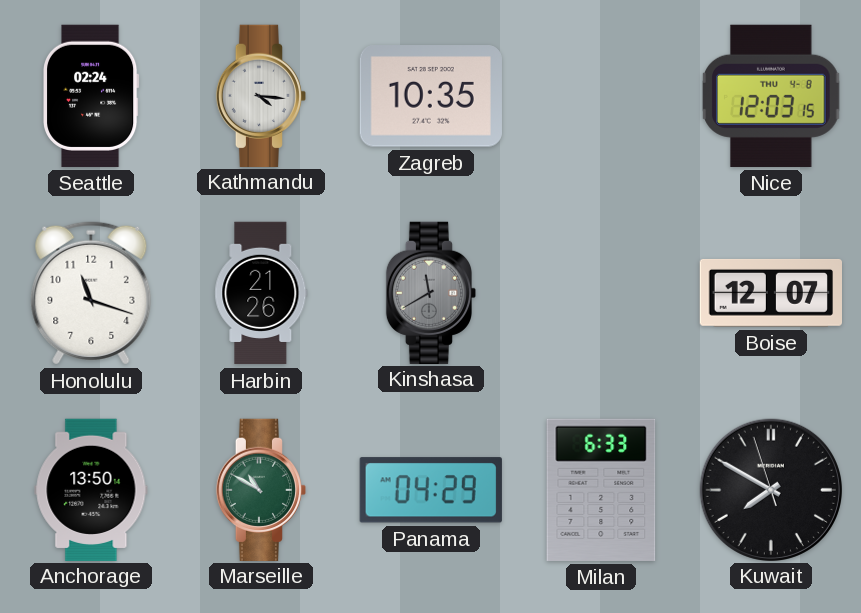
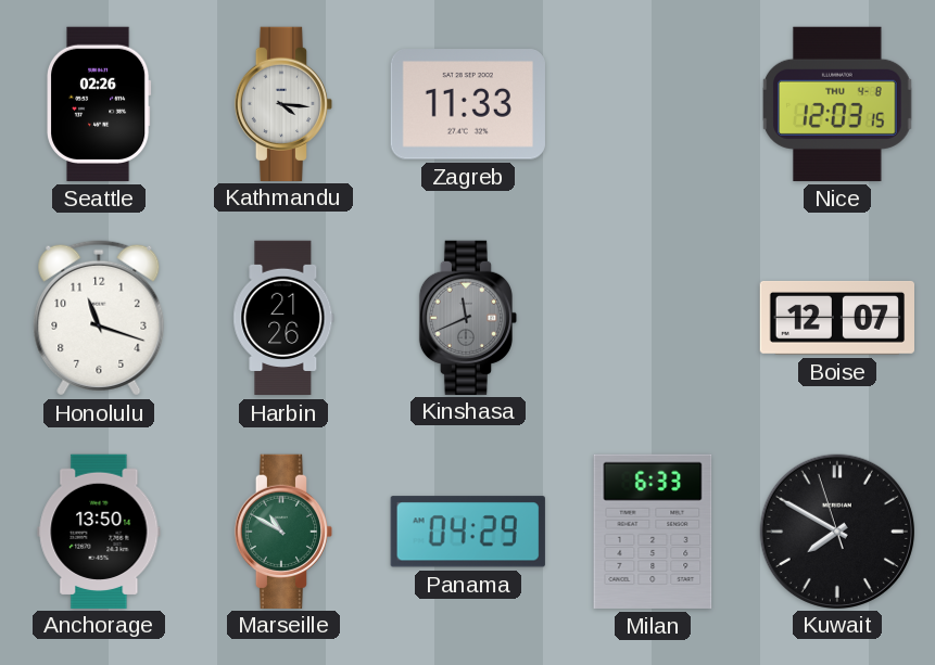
Seattle: 02:24 -> 02:26
Zagreb: 10:35 -> 11:33
Kinshasa: 11:40 -> 11:41
